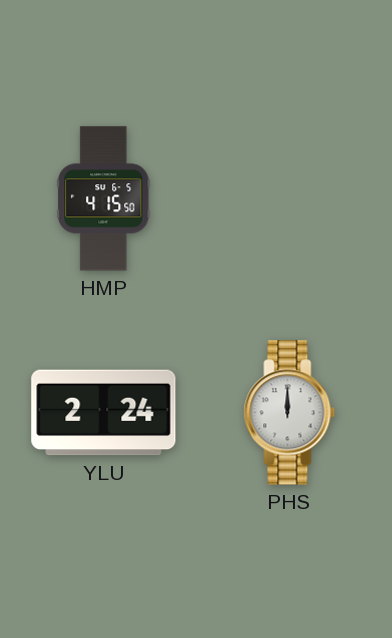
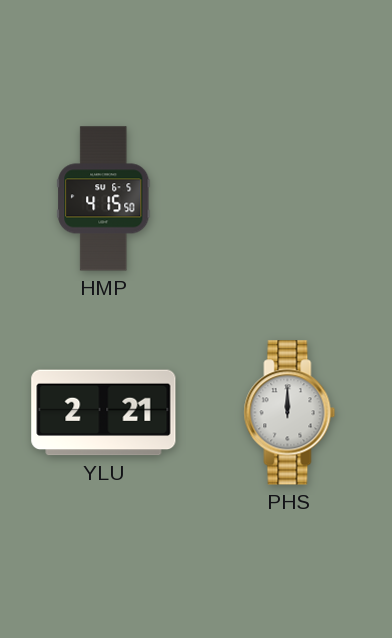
YLU: 2:24 -> 2:21
